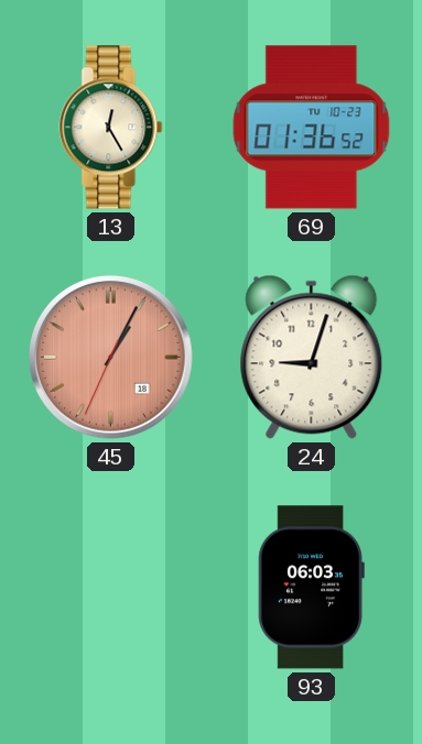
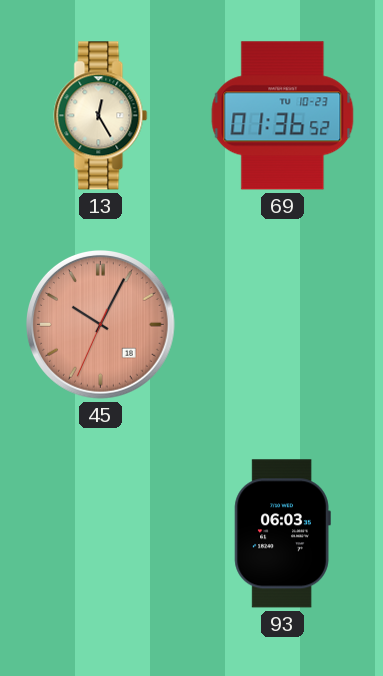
45: 1:04 -> 10:04
24: 9:03 -> none
